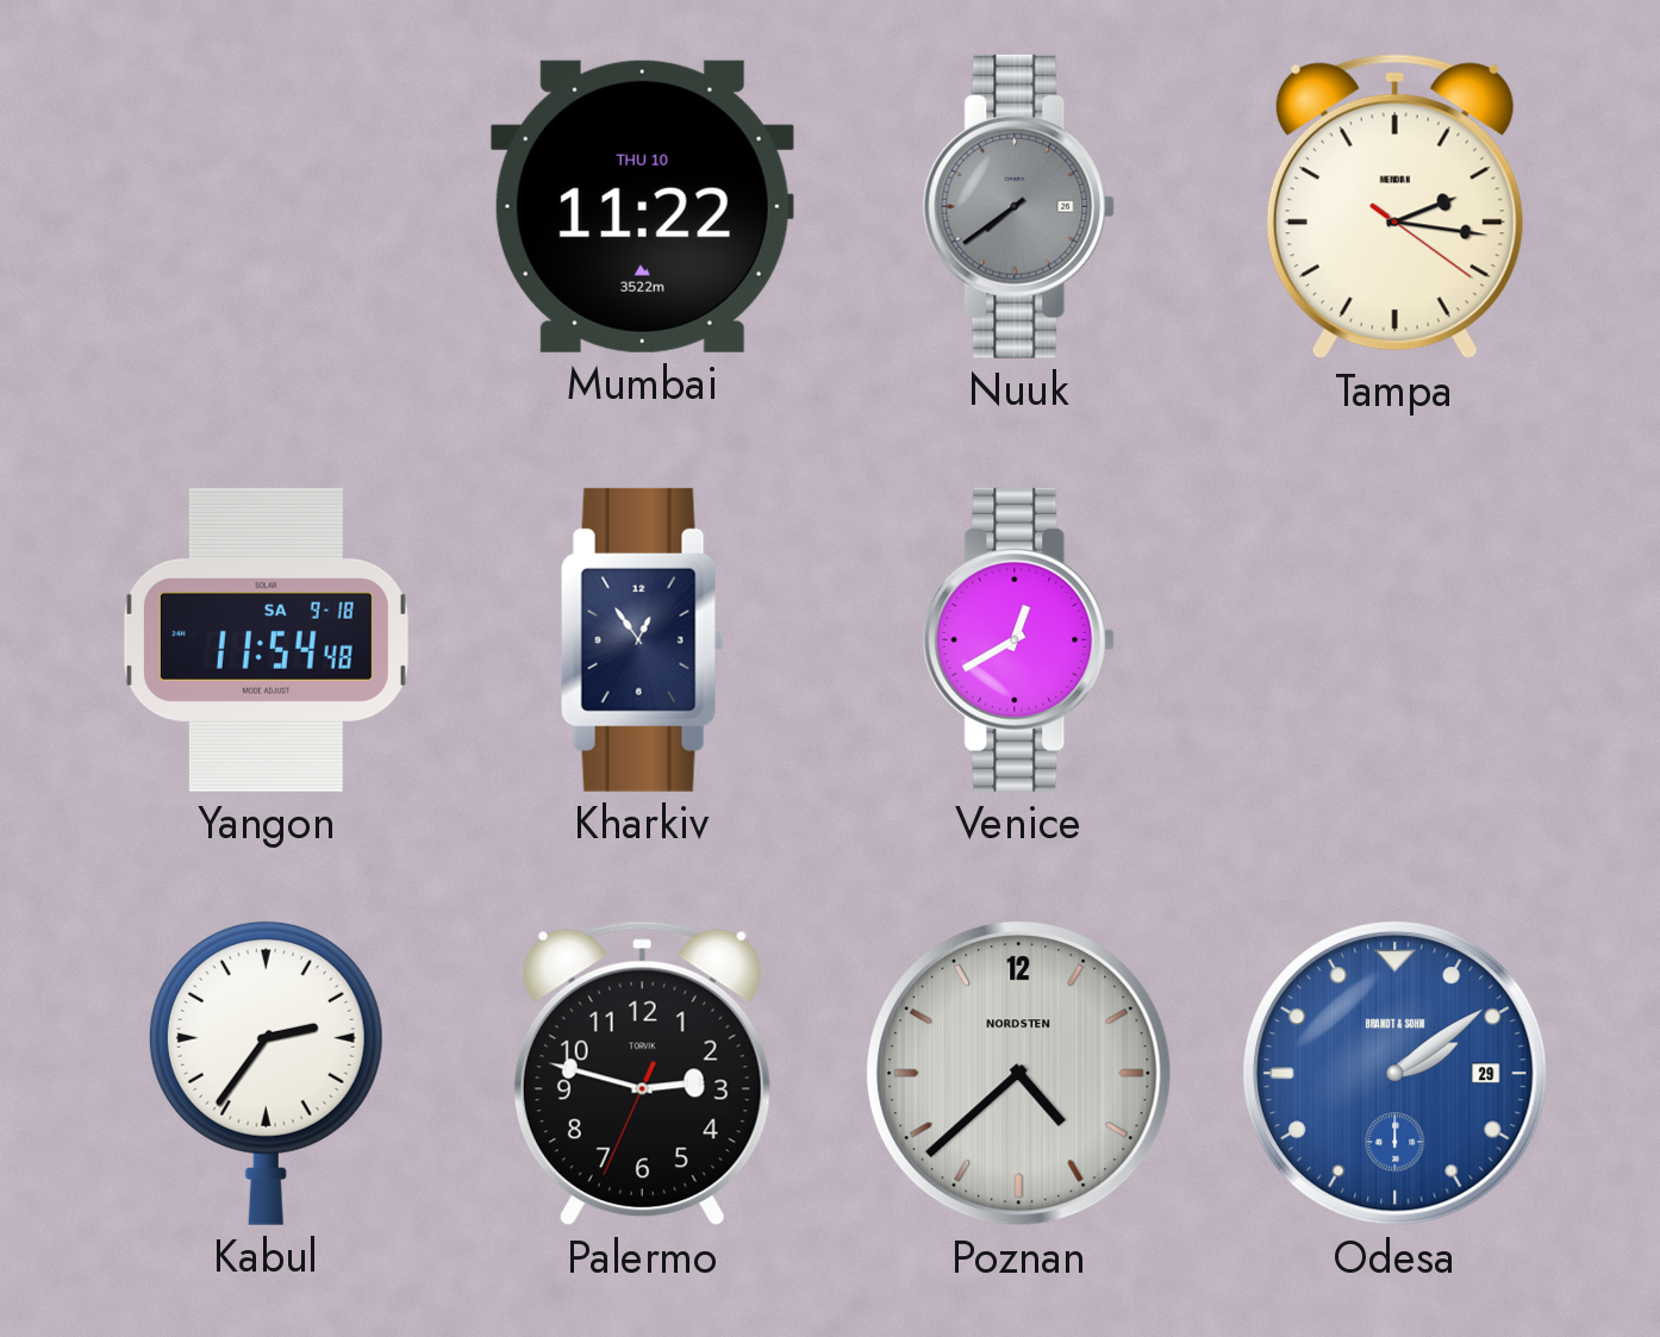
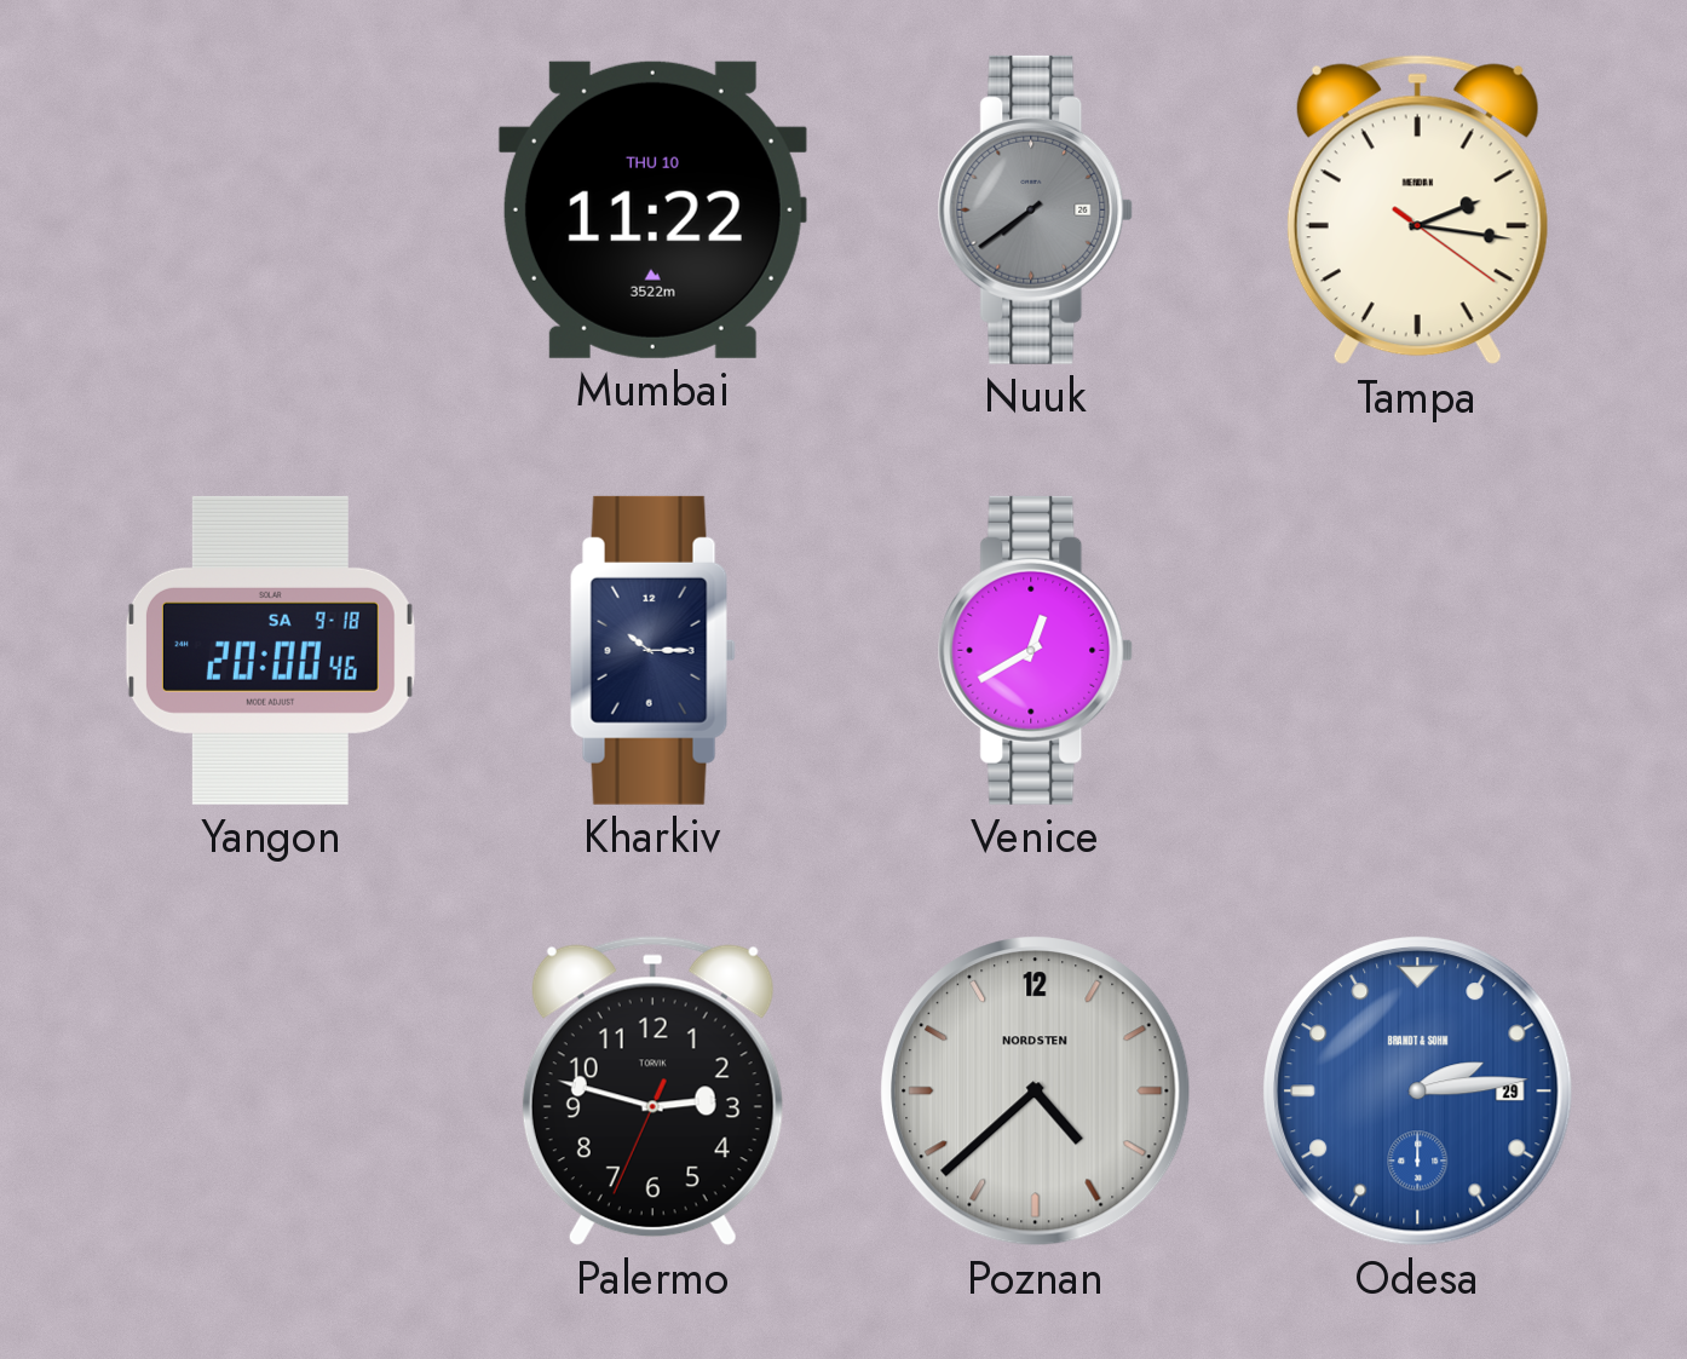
Yangon: 11:54 -> 20:00
Kharkiv: 12:54 -> 10:15
Kabul: 2:36 -> none
Odesa: 2:09 -> 2:14
